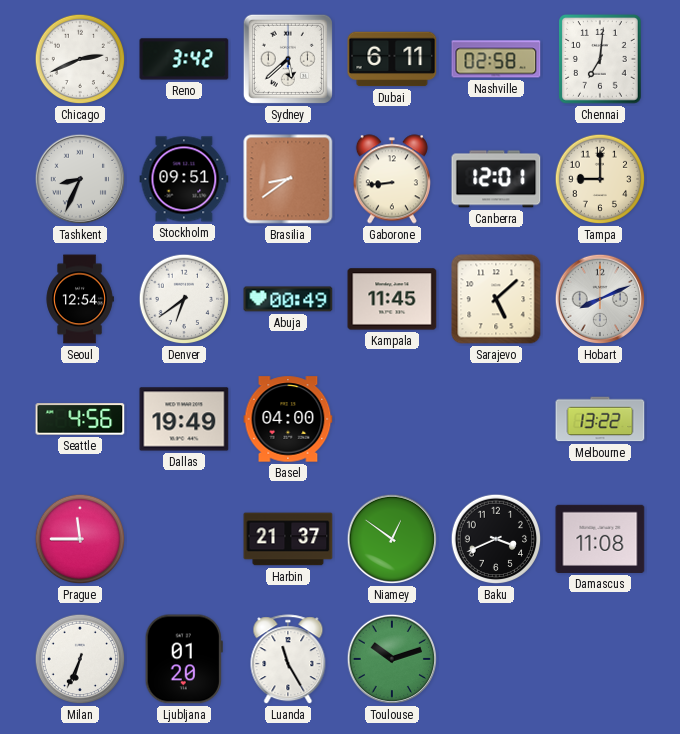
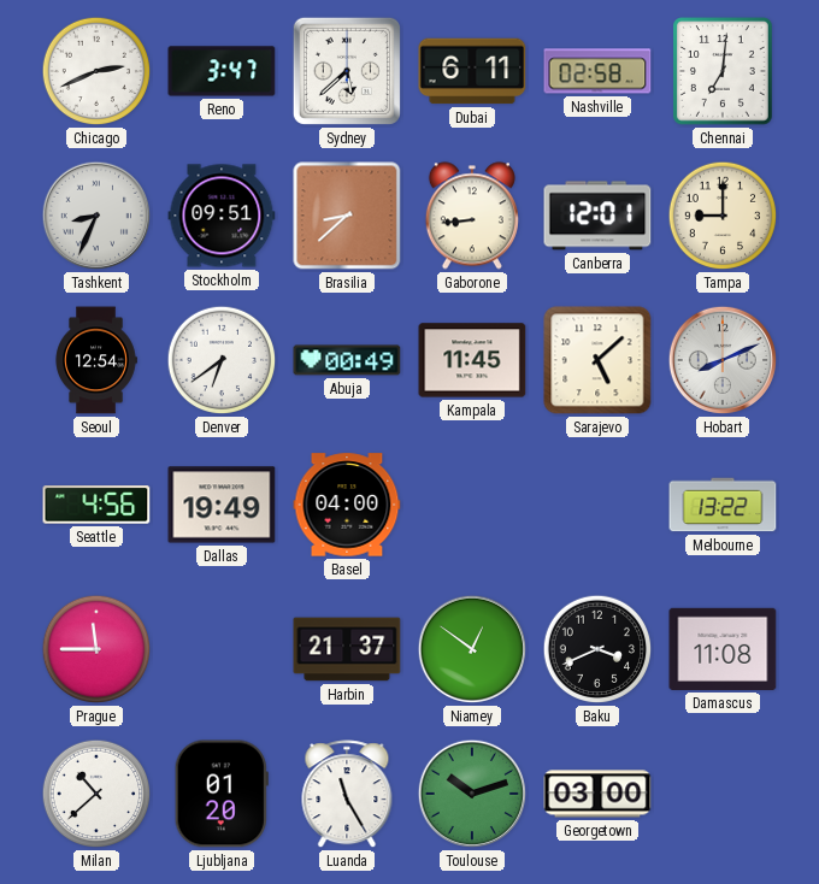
Reno: 3:42 -> 3:47
Brasilia: 8:39 -> 8:38
Milan: 6:34 -> 10:38
Georgetown: none -> 03:00
